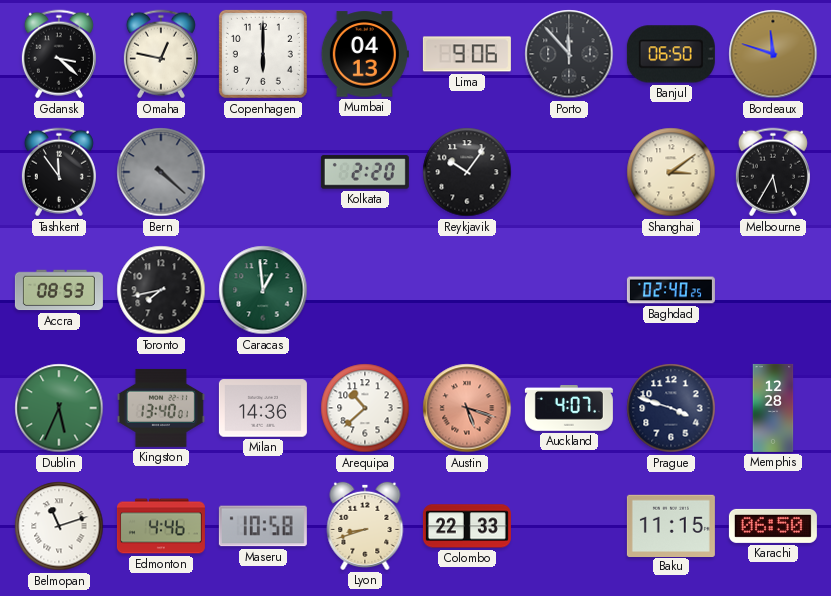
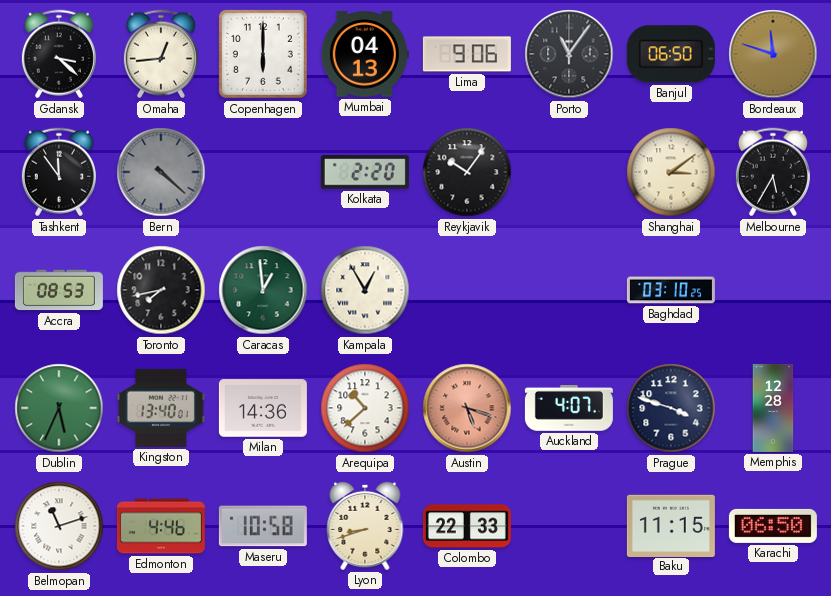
Omaha: 12:47 -> 12:44
Porto: 11:53 -> 11:06
Kampala: none -> 12:55
Baghdad: 02:40 -> 03:10
